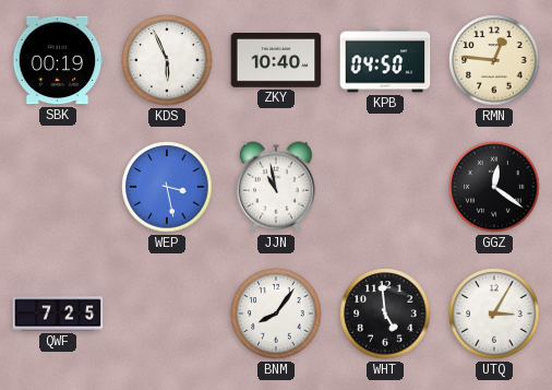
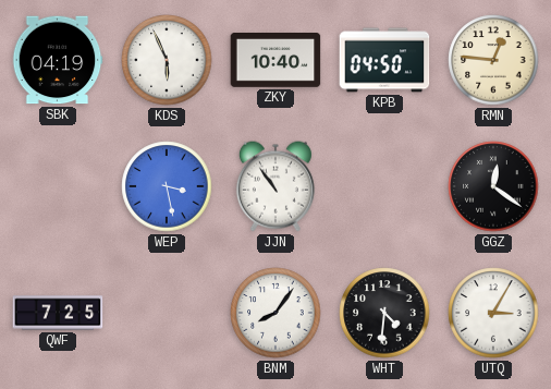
SBK: 00:19 -> 04:19
JJN: 10:58 -> 10:54
WHT: 4:59 -> 4:31
